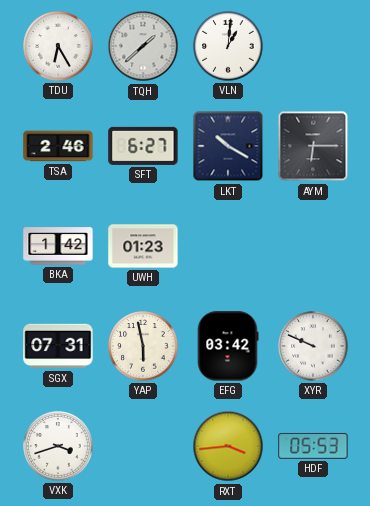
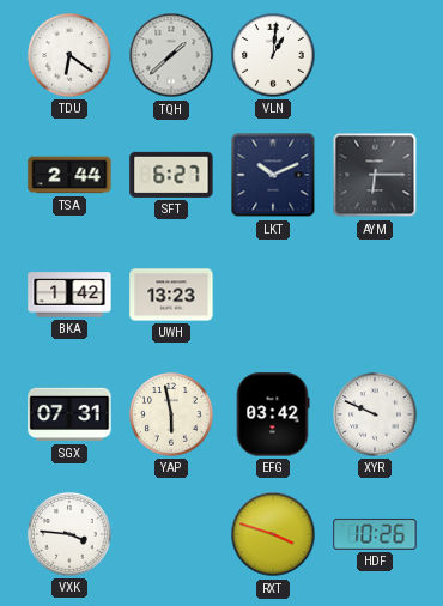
TDU: 6:25 -> 6:21
TSA: 2:46 -> 2:44
LKT: 10:20 -> 10:11
UWH: 01:23 -> 13:23
VXK: 3:42 -> 3:46
RXT: 3:44 -> 3:48
HDF: 05:53 -> 10:26
